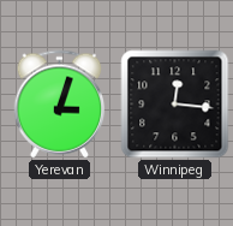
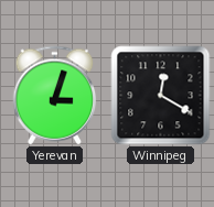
Winnipeg: 12:16 -> 12:20
